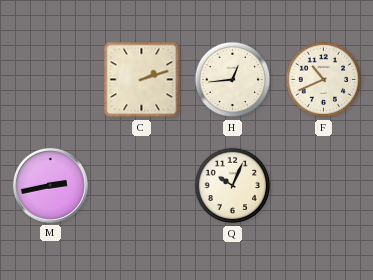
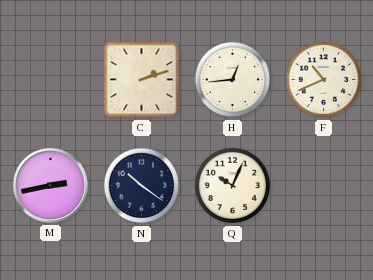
N: none -> 10:21
